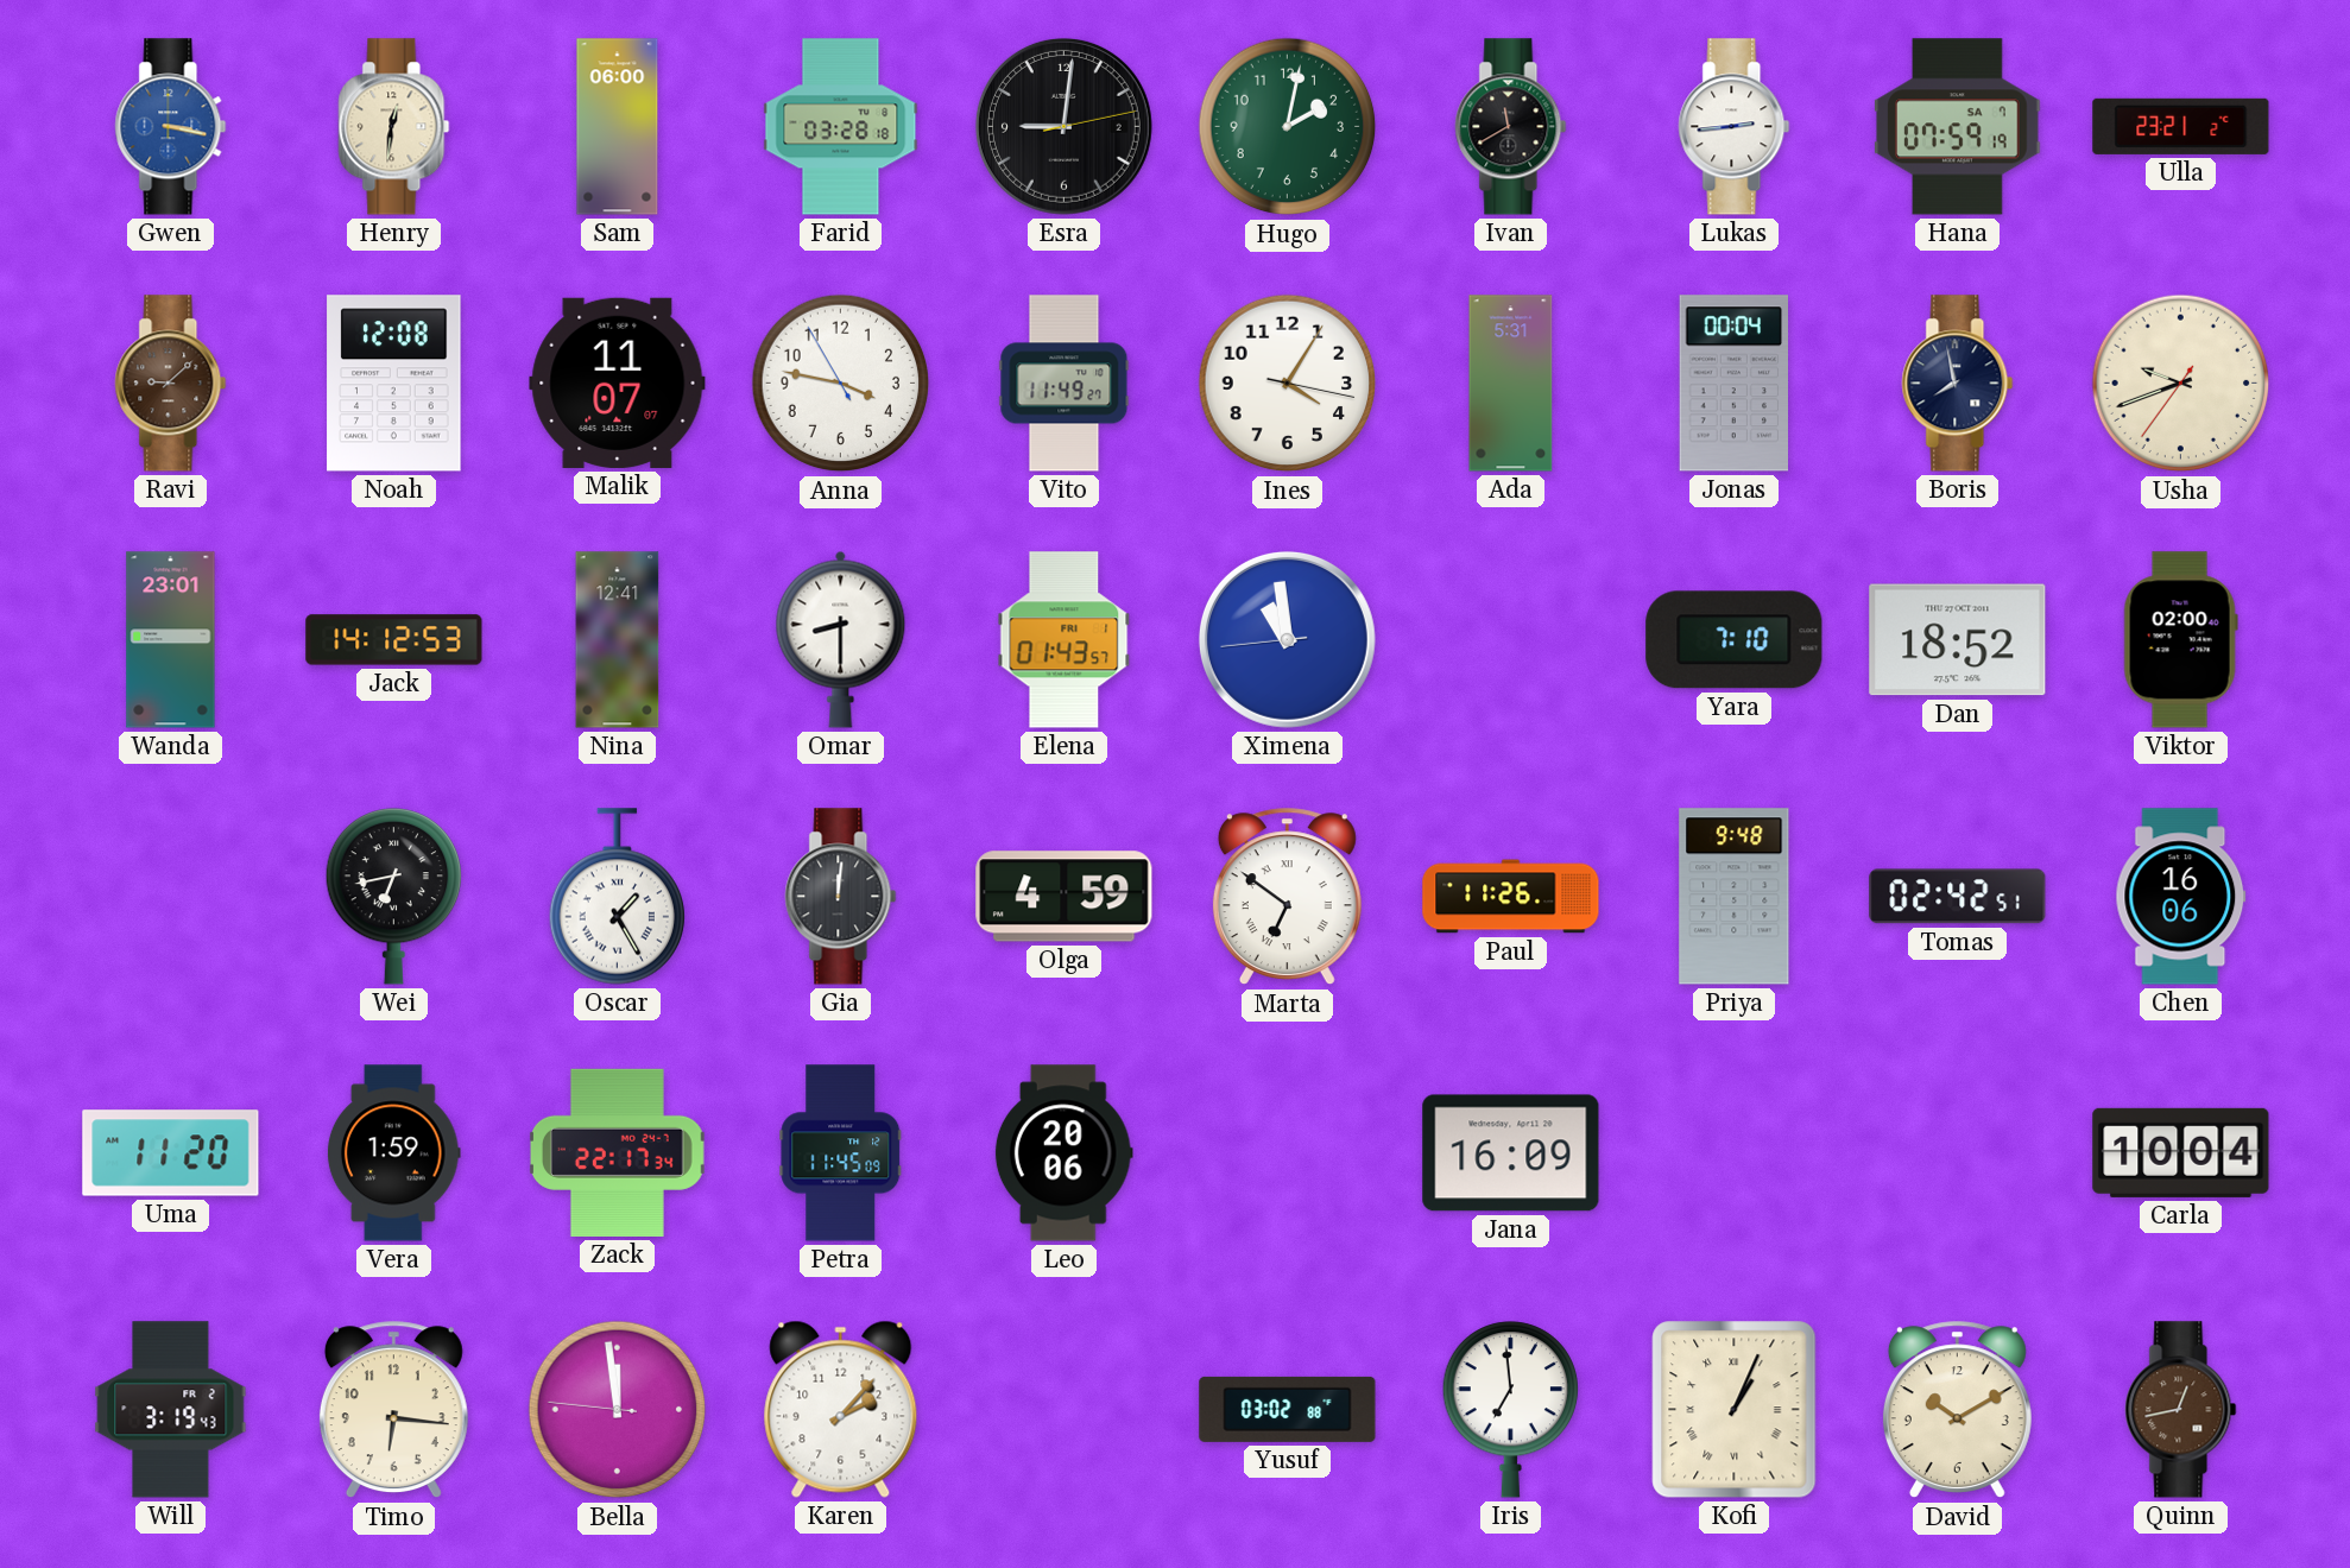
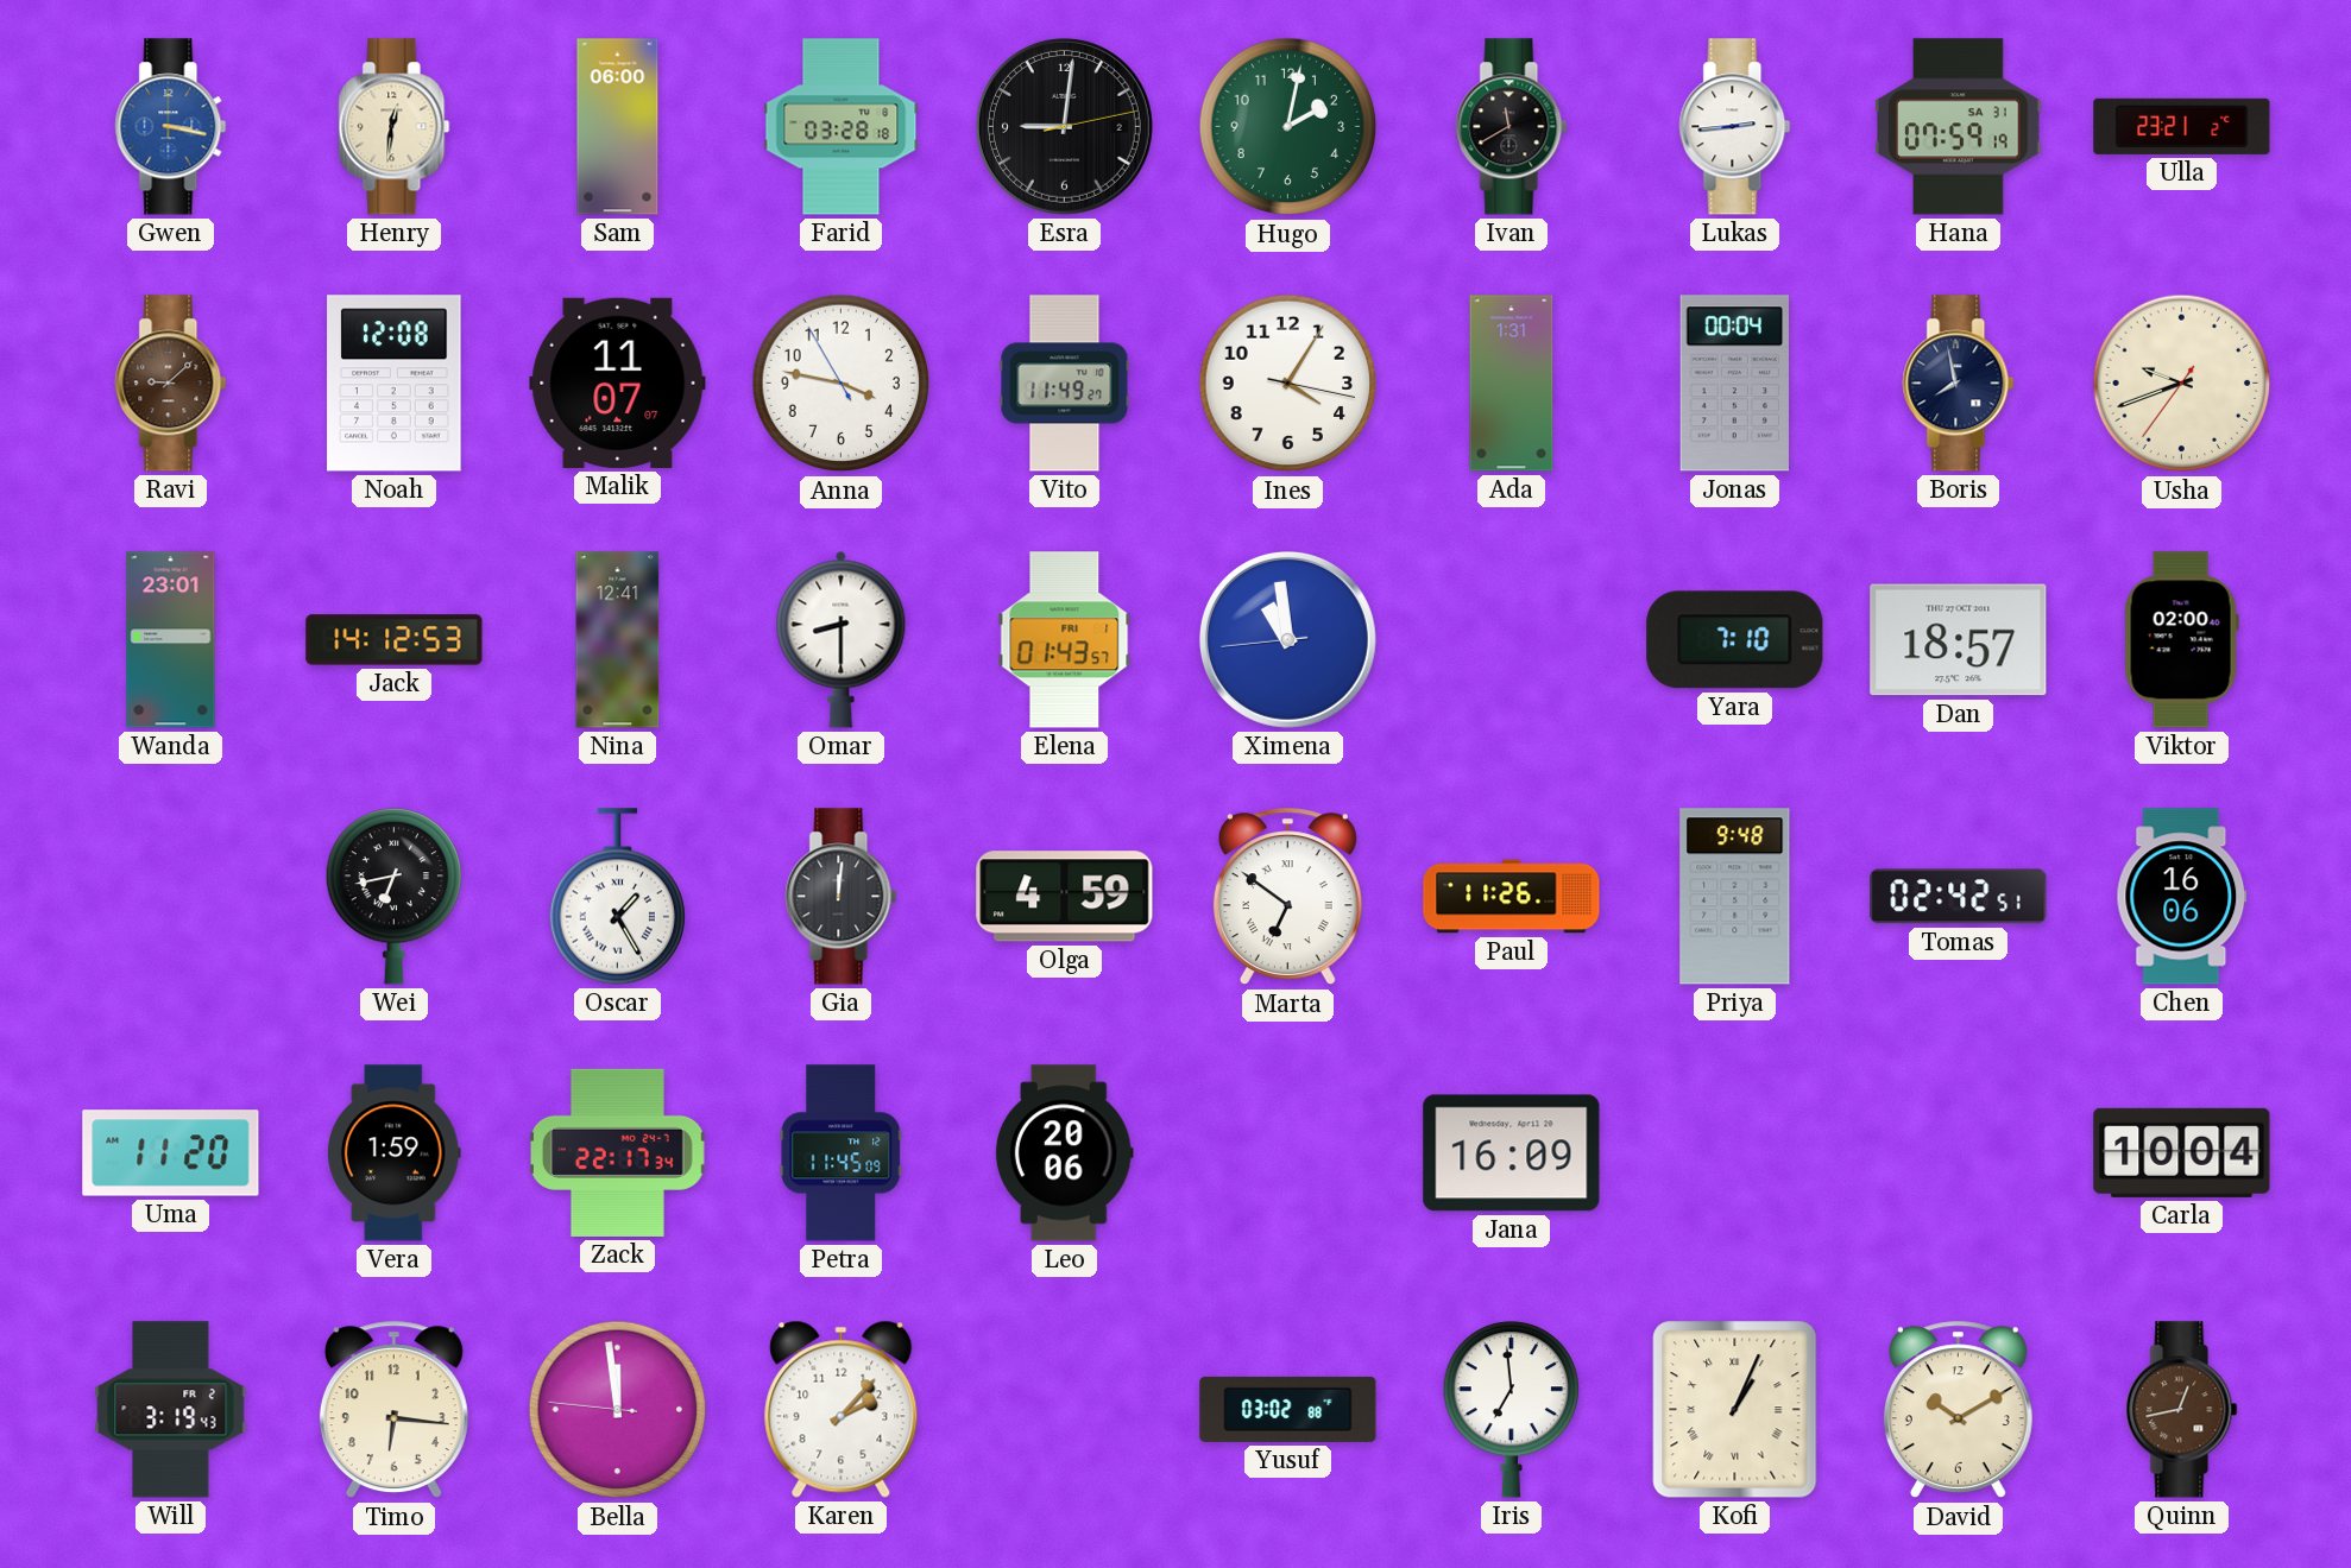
Hana date: SA 7 -> SA 31
Ada: 5:31 -> 1:31
Dan: 18:52 -> 18:57
